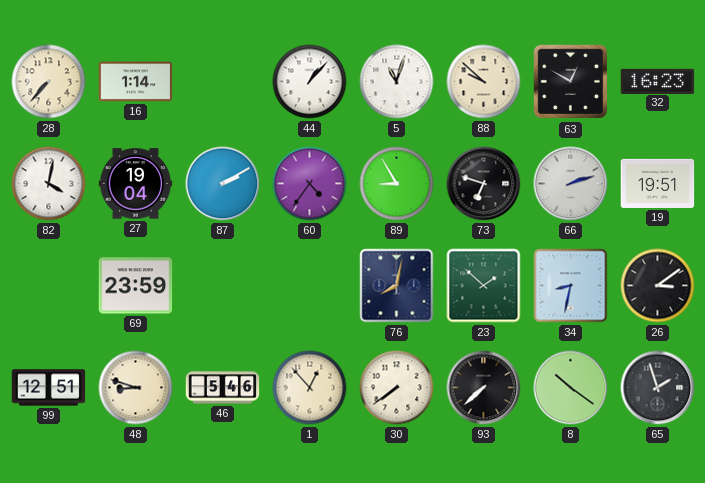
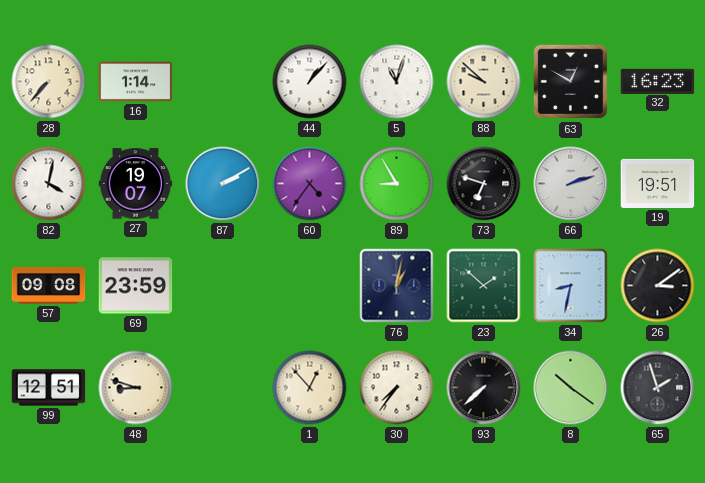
27: 19:04 -> 19:07
57: none -> 09:08
76: 8:02 -> 1:02
46: 5:46 -> none
30: 7:39 -> 7:36
